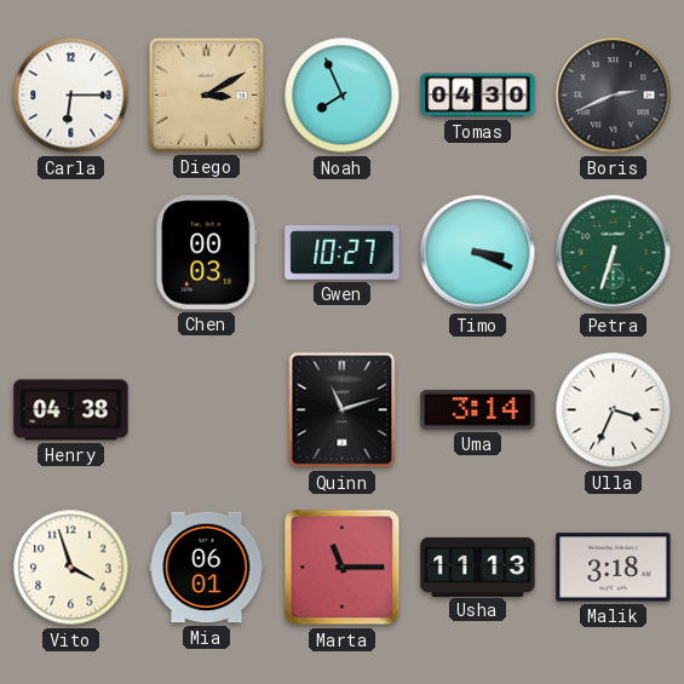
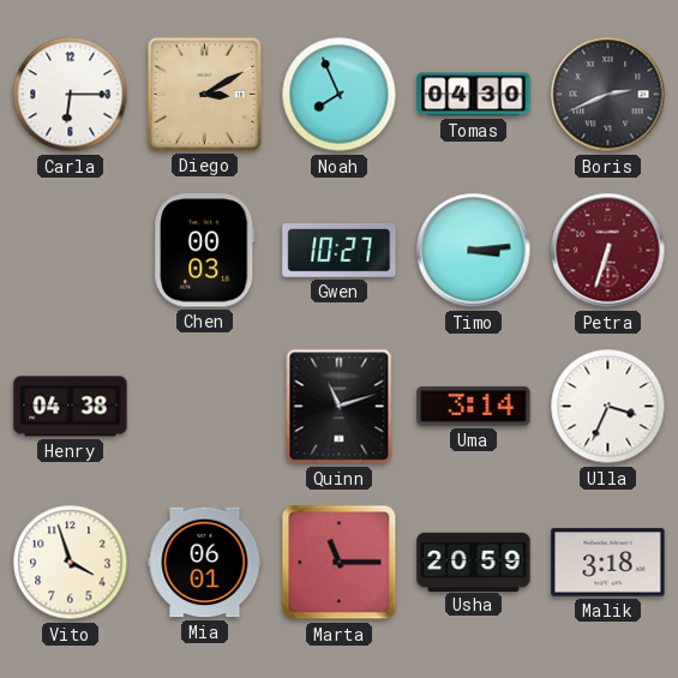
Timo: 3:19 -> 3:14
Petra dial: green -> burgundy
Usha: 11:13 -> 20:59
